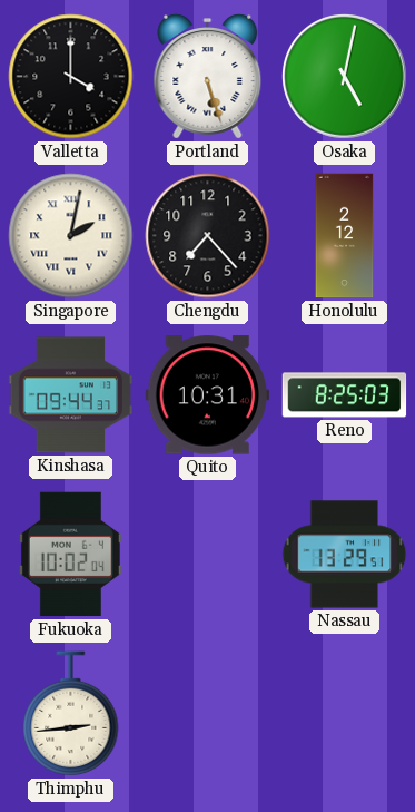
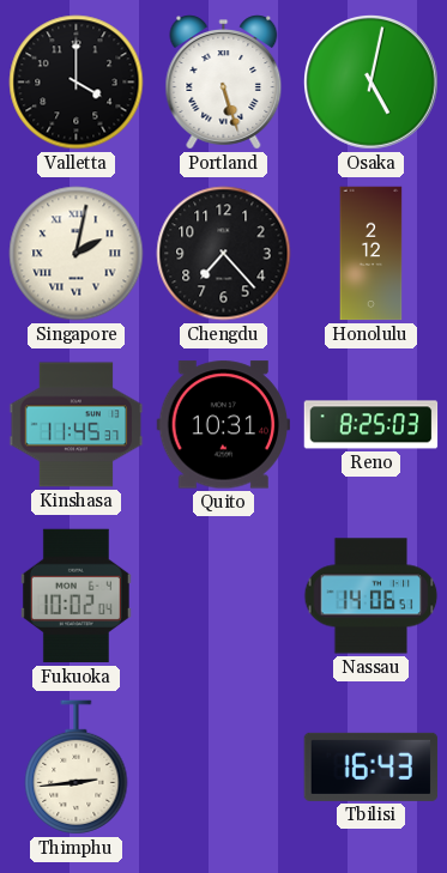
Kinshasa: 09:44 -> 11:45
Nassau: 13:29 -> 14:06
Tbilisi: none -> 16:43
